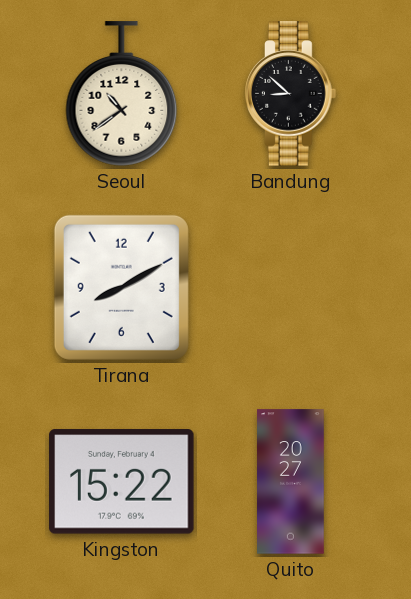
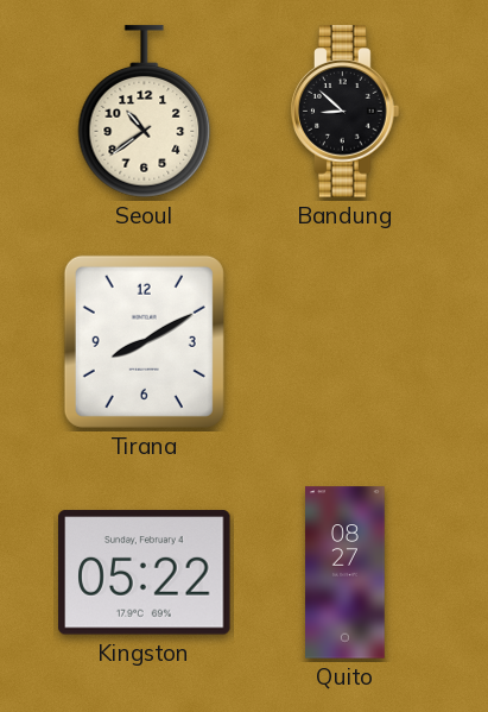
Kingston: 15:22 -> 05:22
Quito: 20:27 -> 08:27
